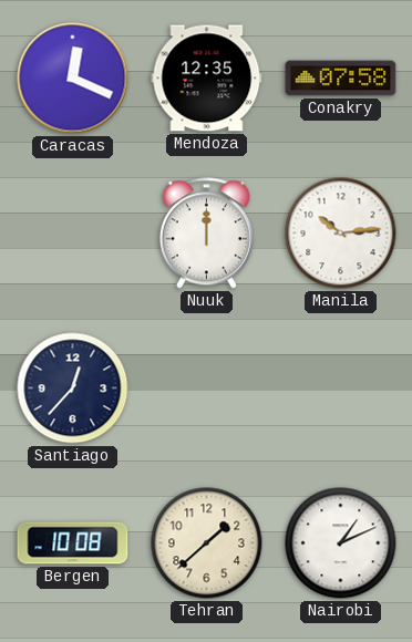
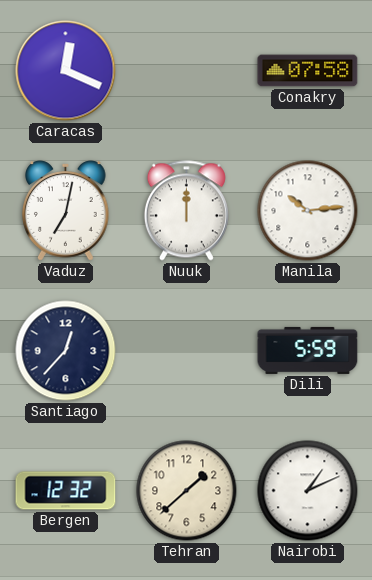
Mendoza: 12:35 -> none
Vaduz: none -> 7:02
Dili: none -> 5:59
Bergen: 10:08 -> 12:32
